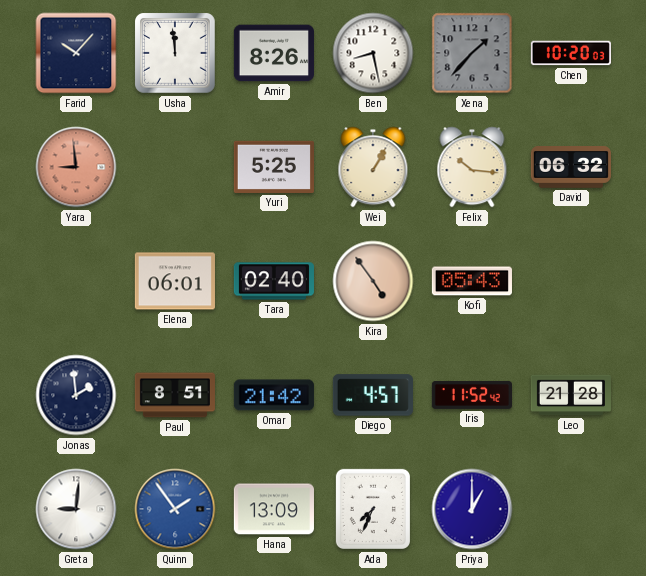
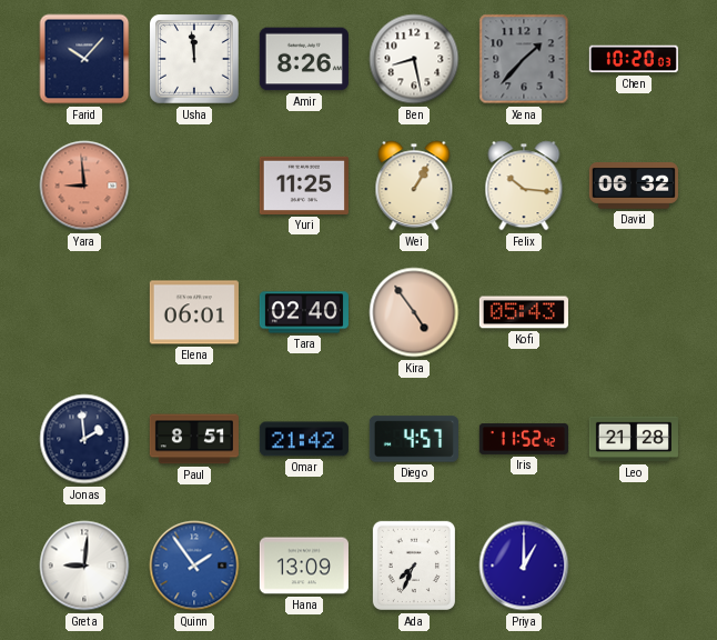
Yuri: 5:25 -> 11:25
